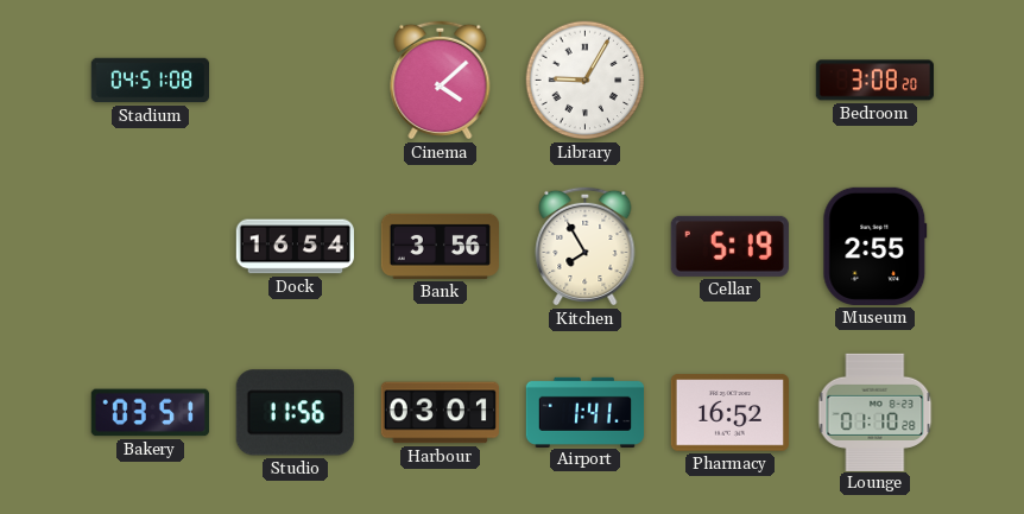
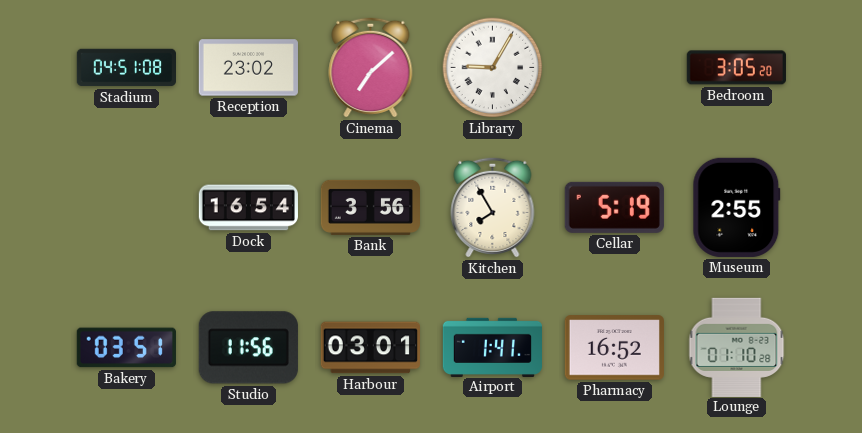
Reception: none -> 23:02
Cinema: 4:08 -> 7:08
Bedroom: 3:08 -> 3:05
